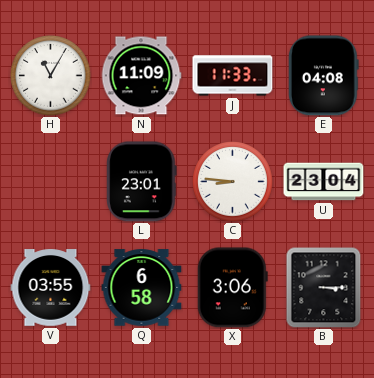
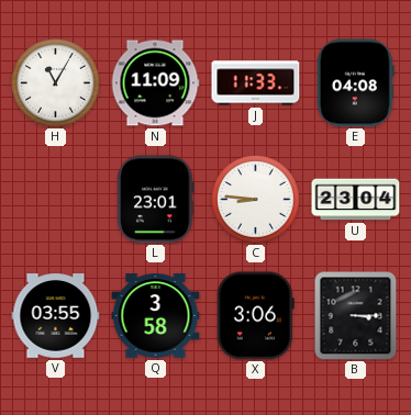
Q: 6:58 -> 3:58
